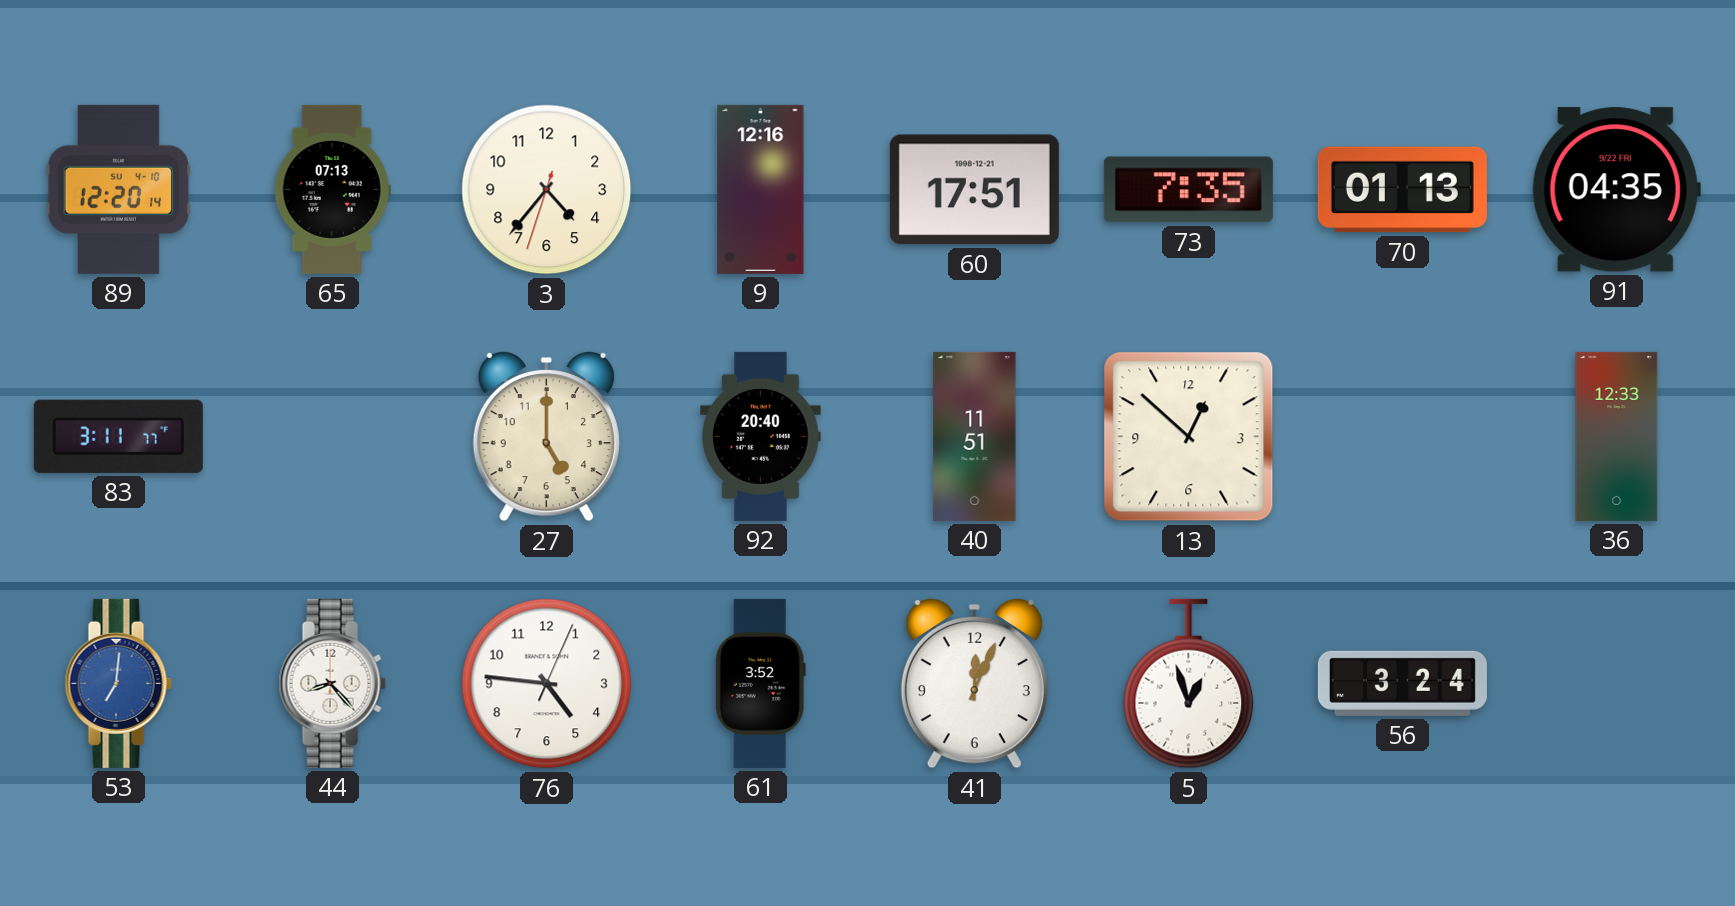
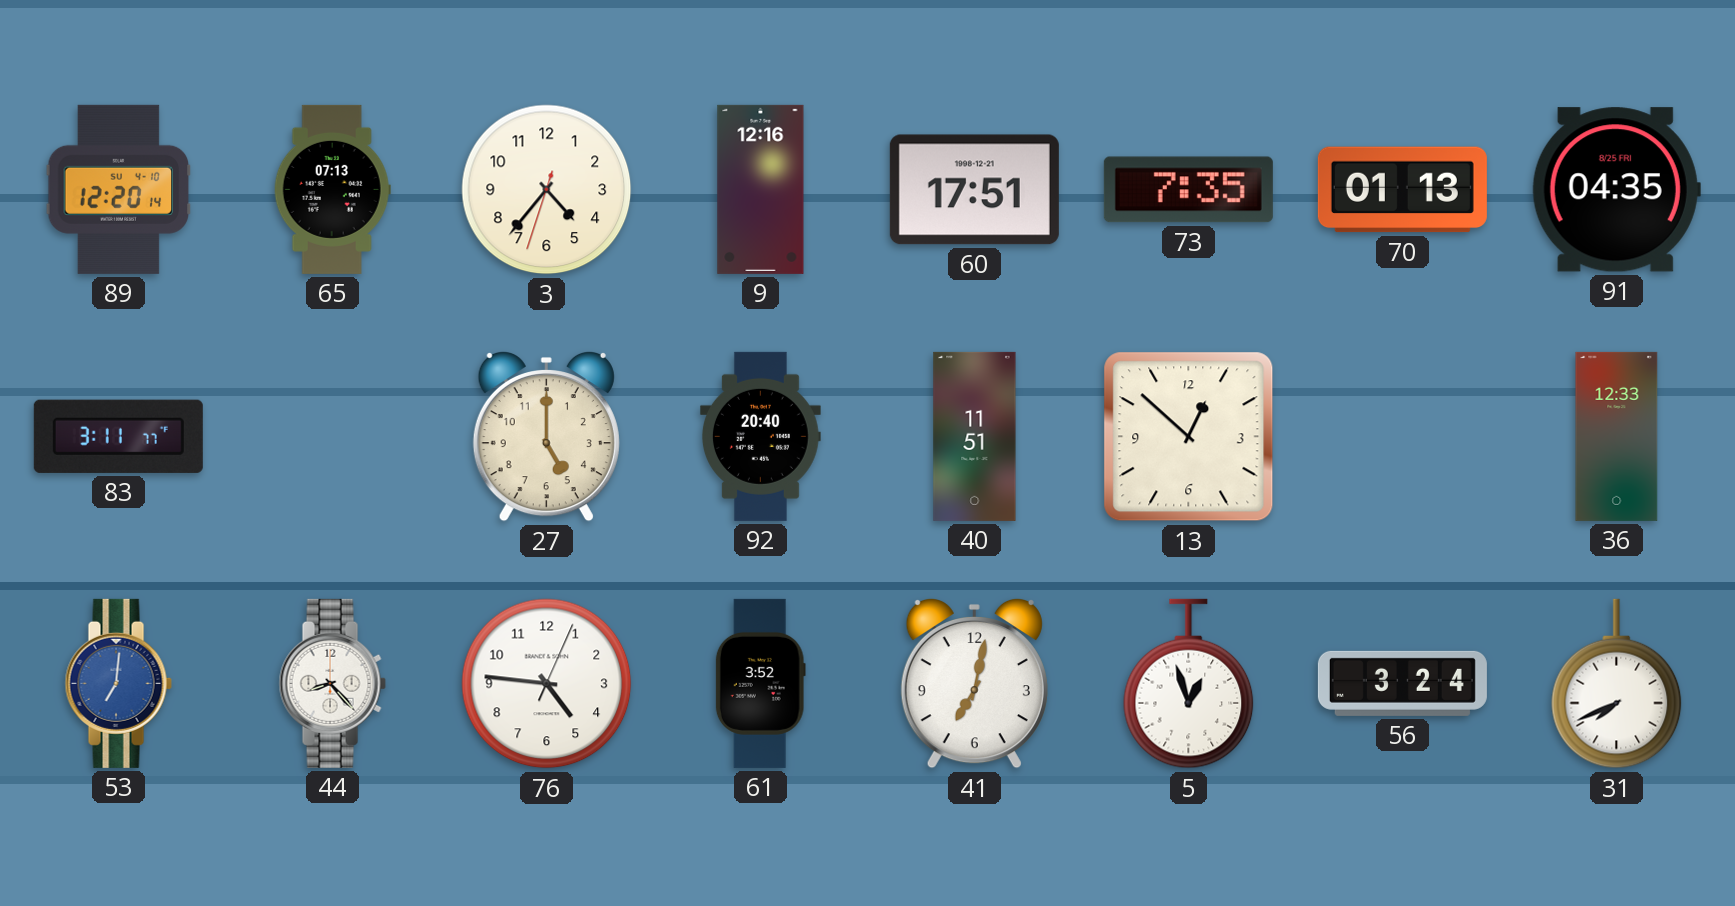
91 date: 9/22 FRI -> 8/25 FRI
41: 12:04 -> 7:02
31: none -> 7:41
